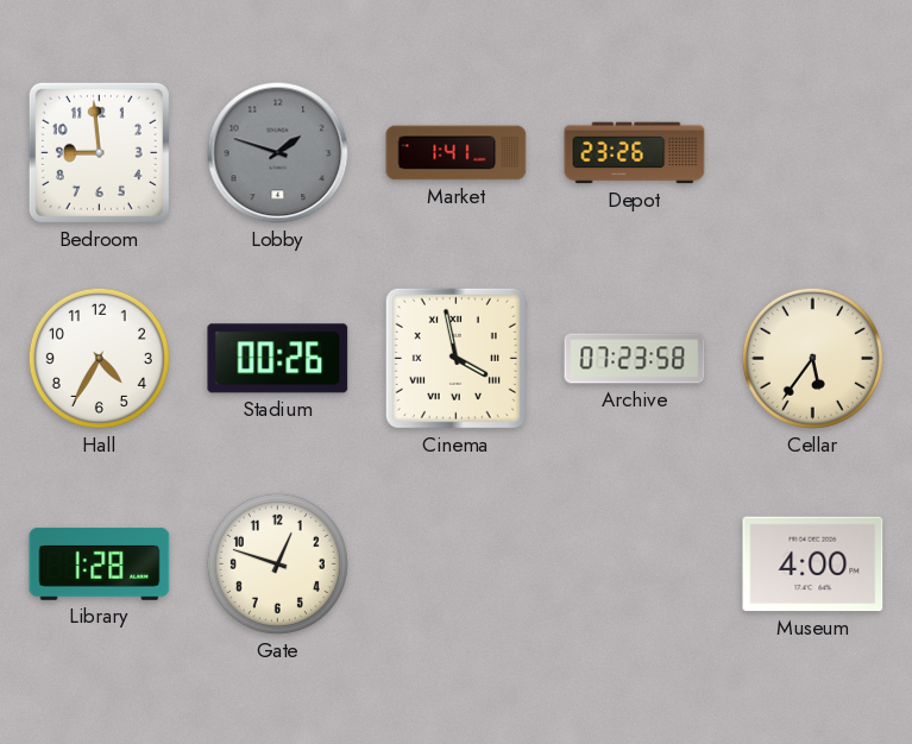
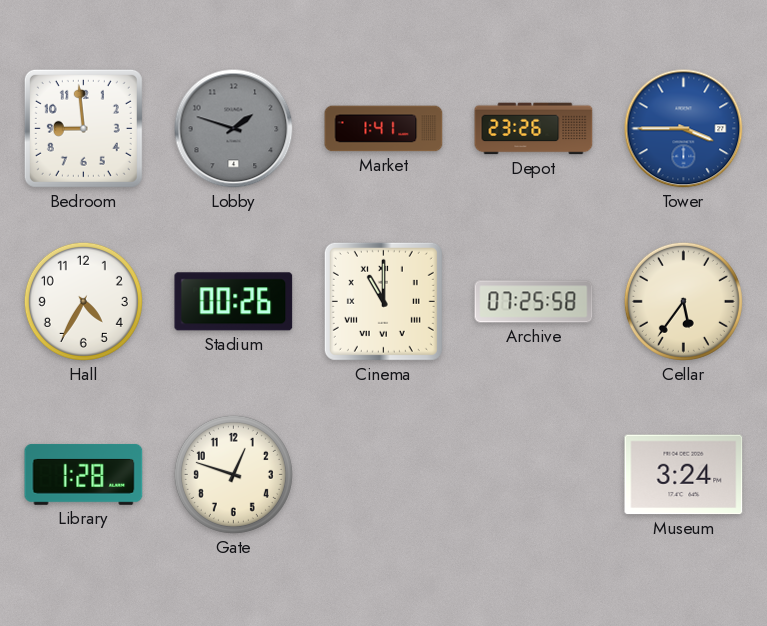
Tower: none -> 3:45
Cinema: 3:58 -> 11:00
Archive: 07:23 -> 07:25
Museum: 4:00 -> 3:24
